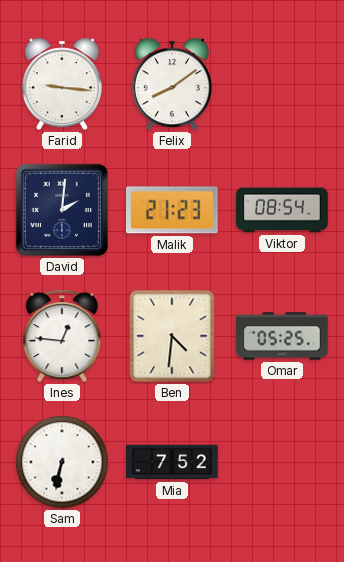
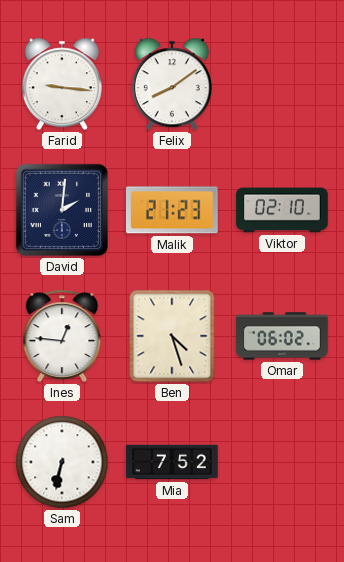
Viktor: 08:54 -> 02:10
Ben: 4:31 -> 4:27
Omar: 05:25 -> 06:02
